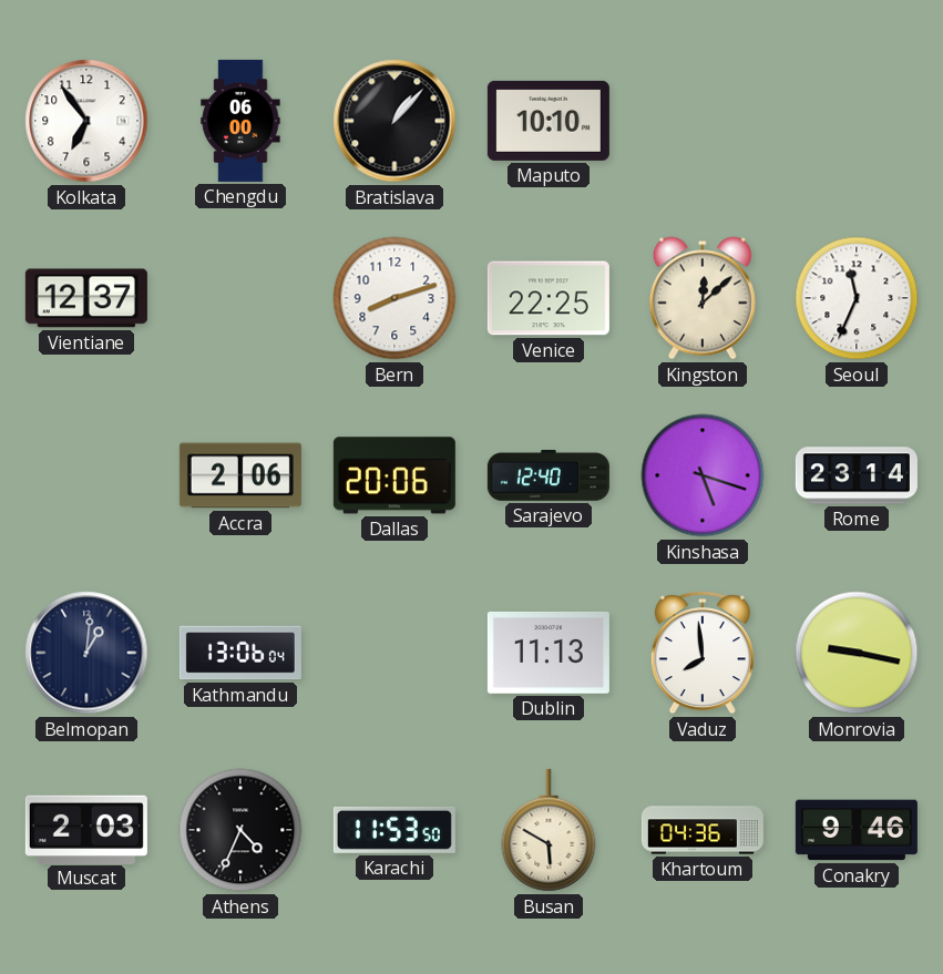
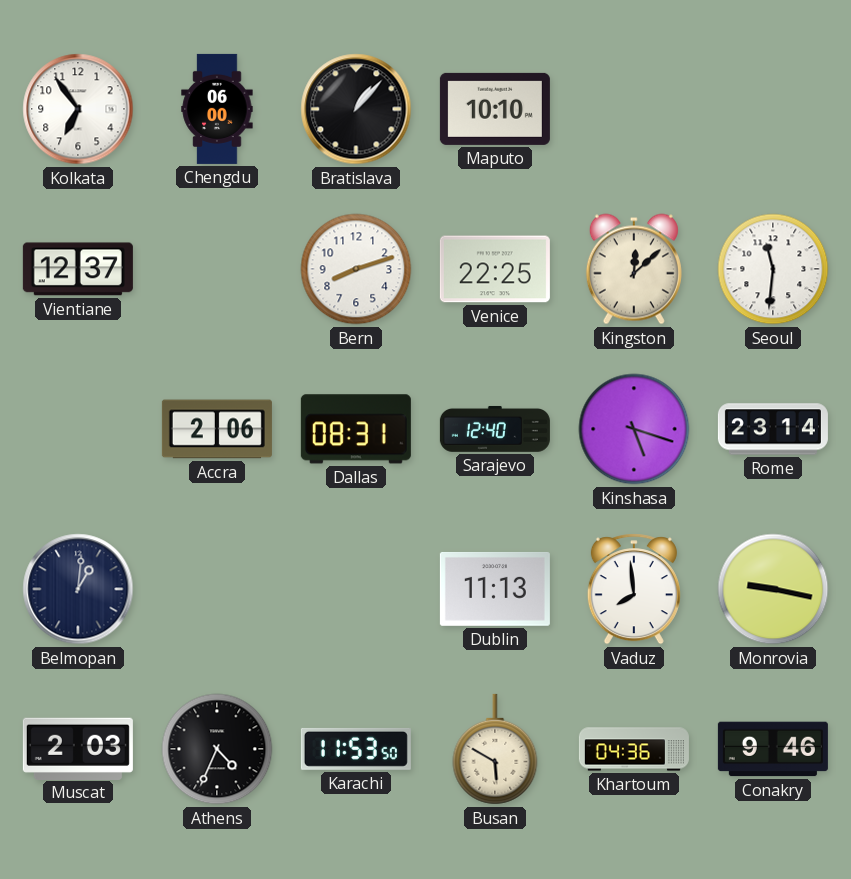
Seoul: 11:34 -> 11:31
Dallas: 20:06 -> 08:31
Kathmandu: 13:06 -> none
